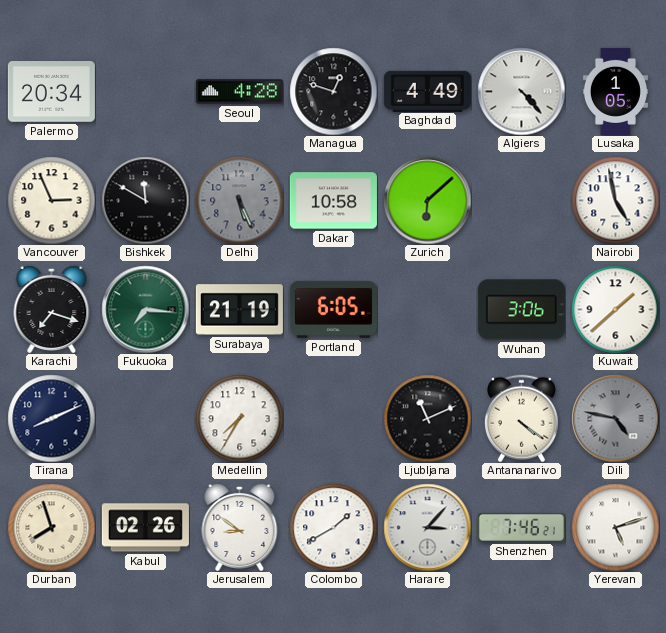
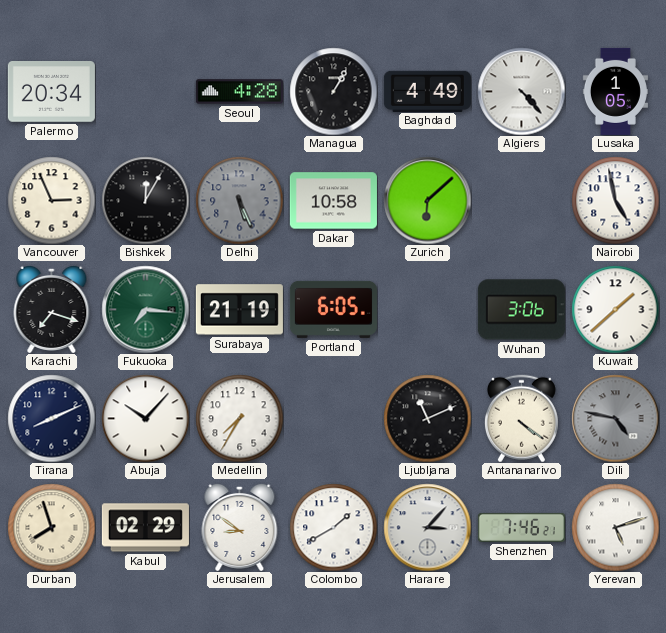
Managua: 12:48 -> 1:05
Bishkek: 11:50 -> 12:05
Abuja: none -> 10:07
Kabul: 02:26 -> 02:29
